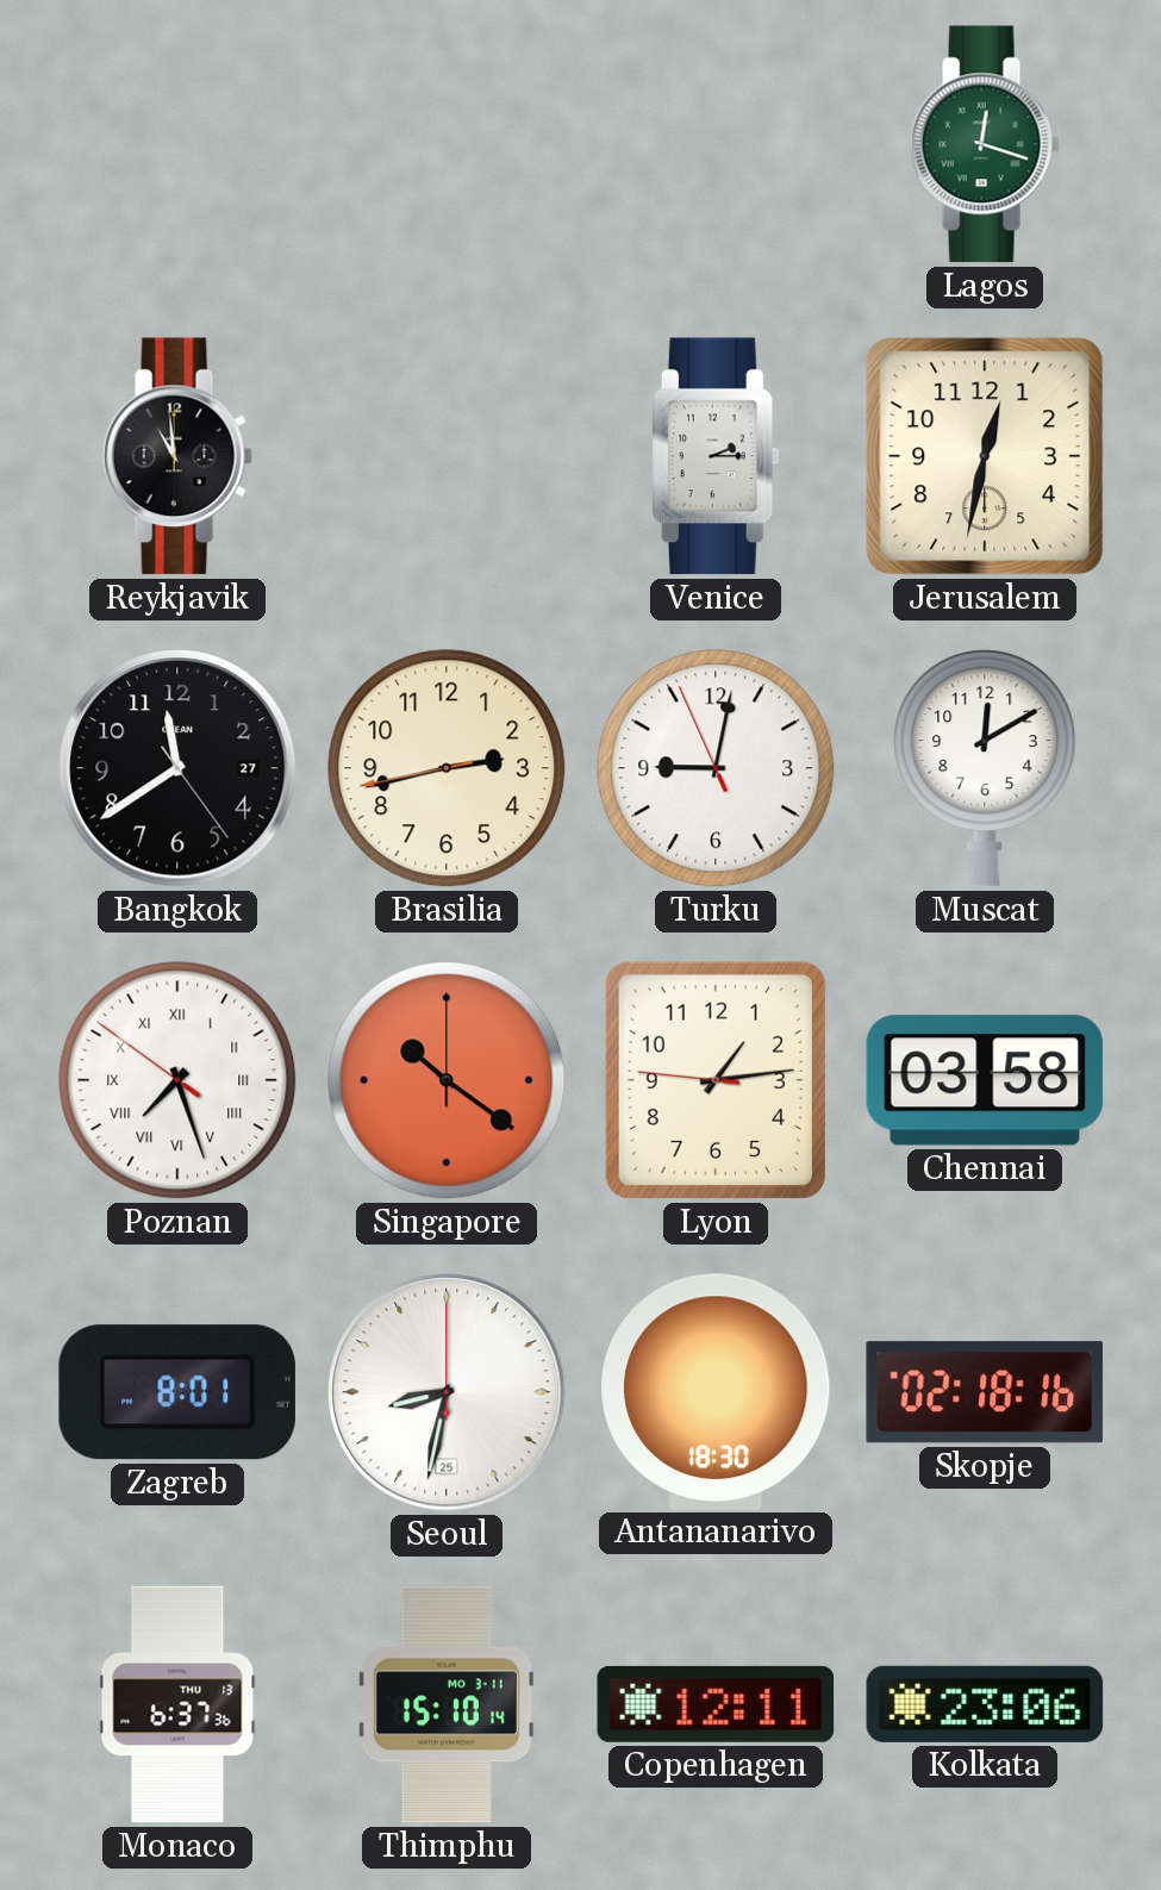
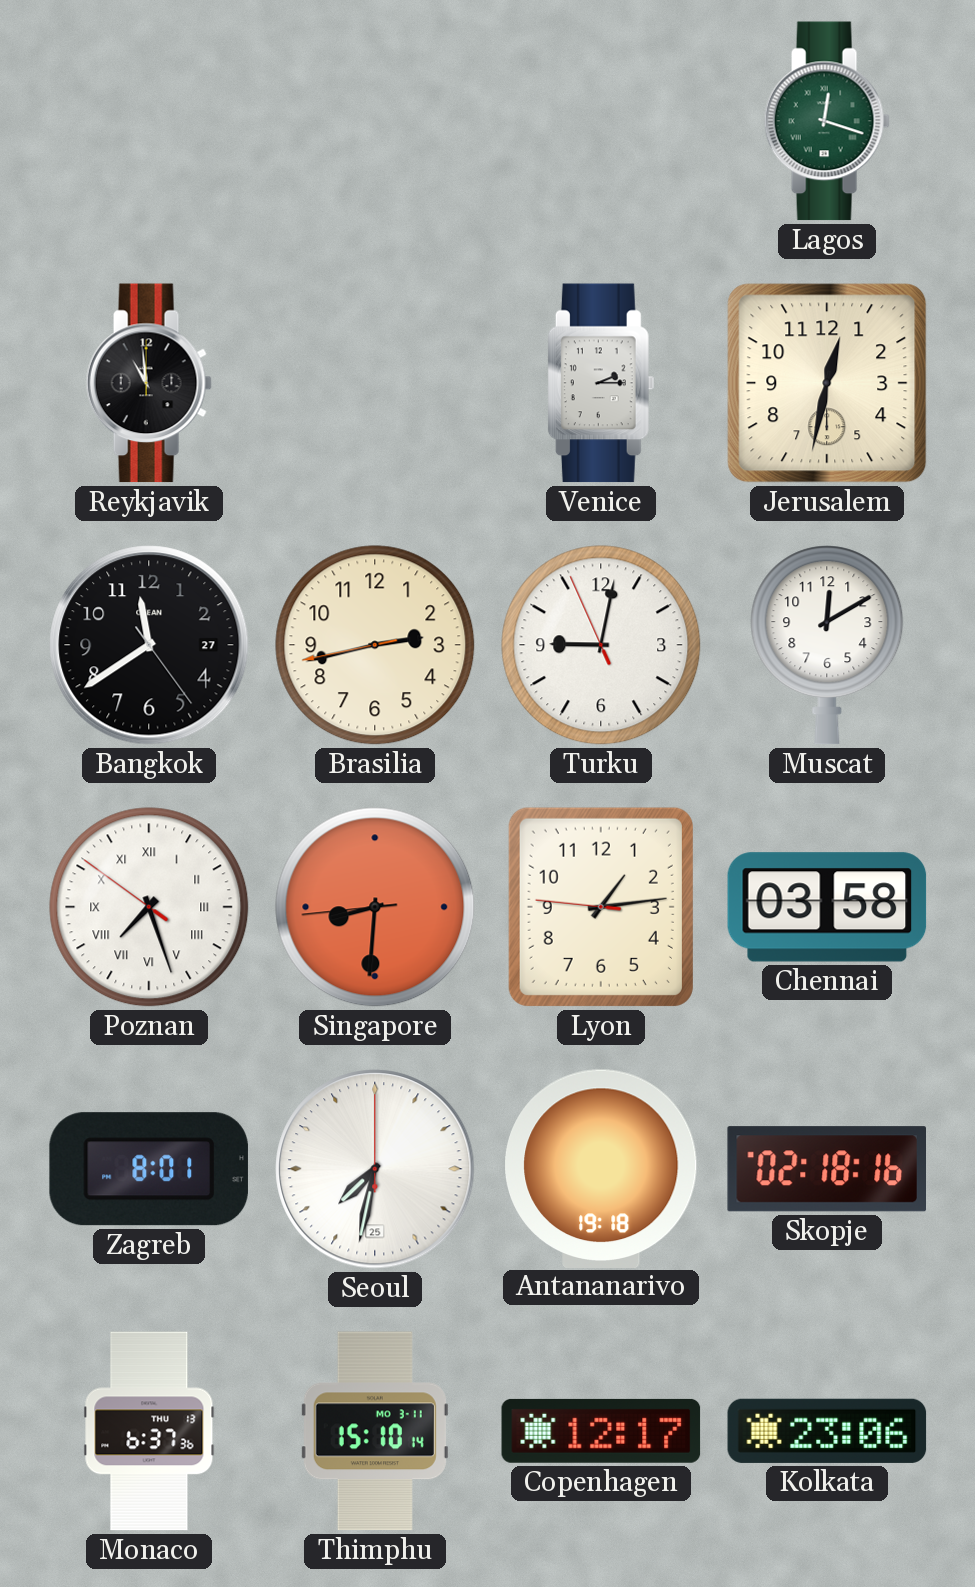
Singapore: 10:21 -> 8:30
Seoul: 8:32 -> 7:32
Antananarivo: 18:30 -> 19:18
Copenhagen: 12:11 -> 12:17
